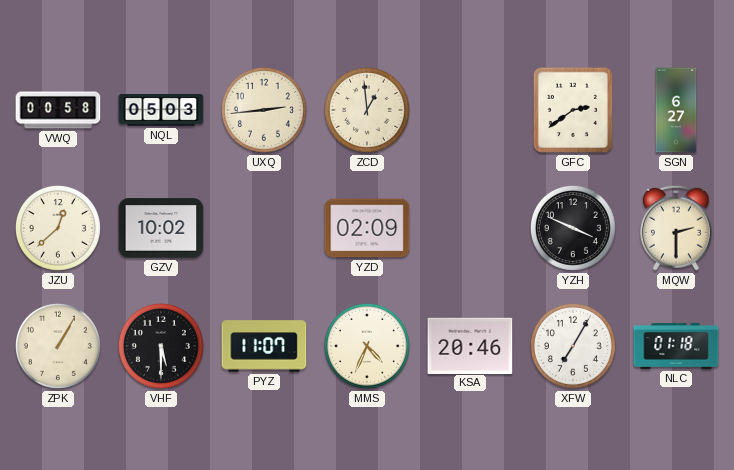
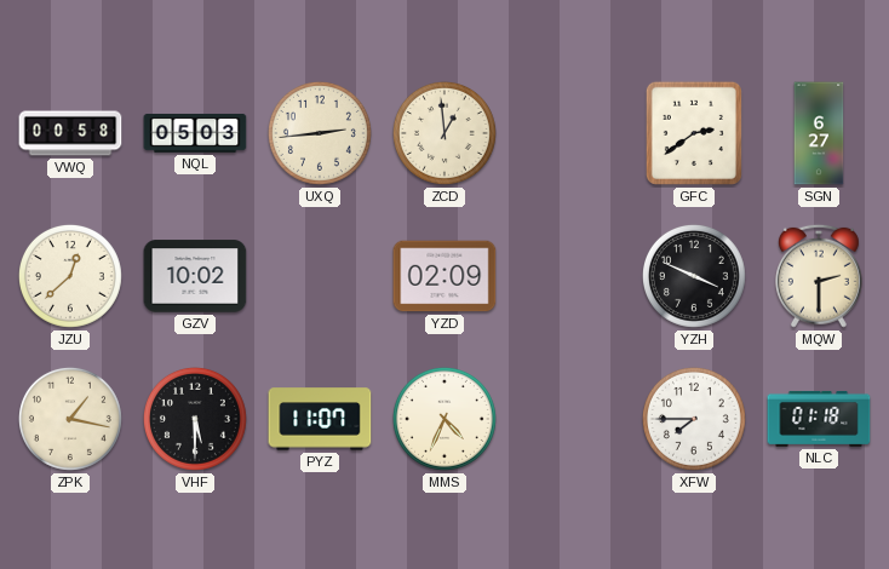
ZPK: 1:05 -> 1:17
KSA: 20:46 -> none
XFW: 7:05 -> 7:45
